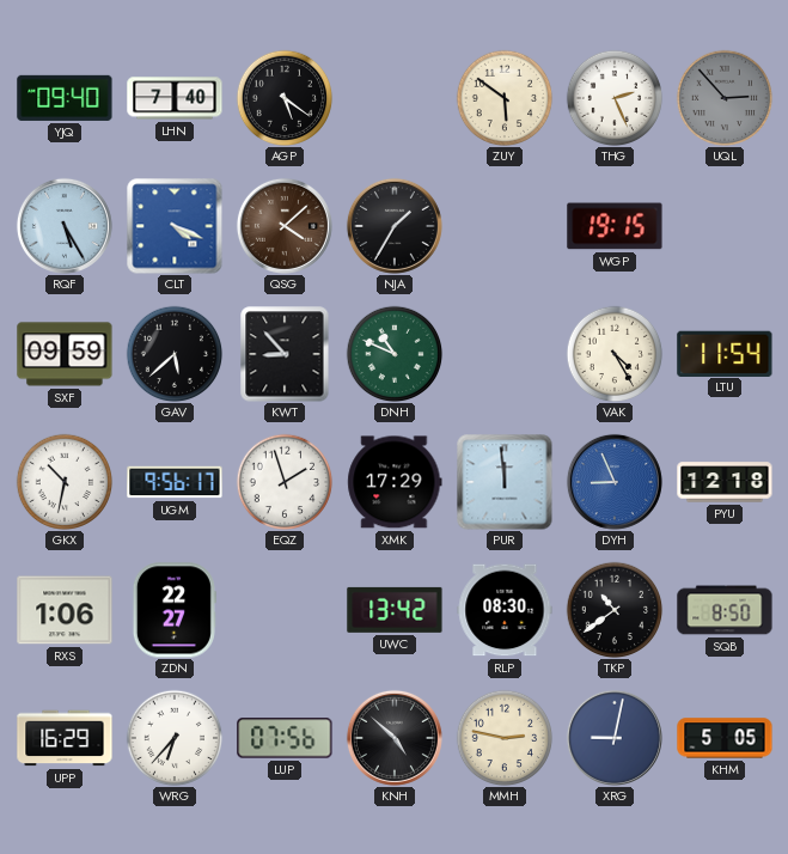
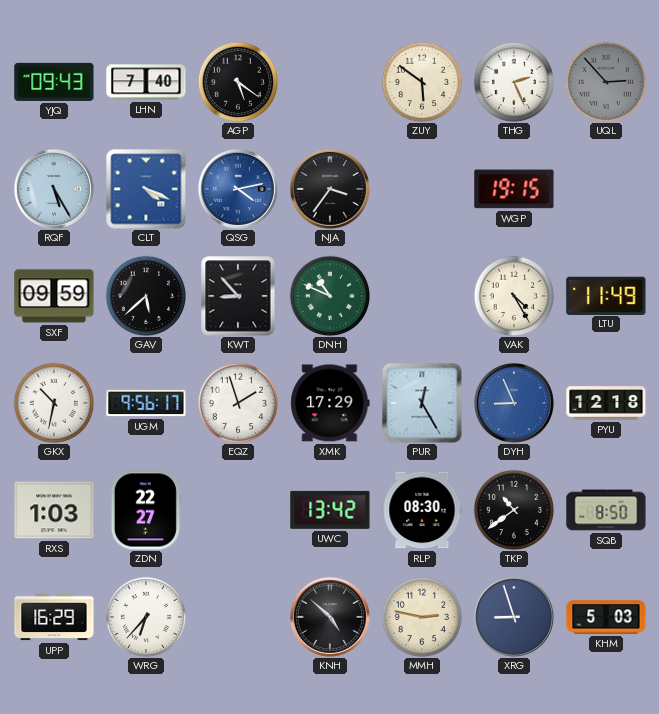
YJQ: 09:40 -> 09:43
QSG: 4:08 -> 4:13
QSG dial: brown -> blue
NJA: 1:35 -> 3:36
LTU: 11:54 -> 11:49
PUR: 11:59 -> 12:25
RXS: 1:06 -> 1:03
LUP: 07:56 -> none
XRG: 9:02 -> 8:57
KHM: 5:05 -> 5:03
